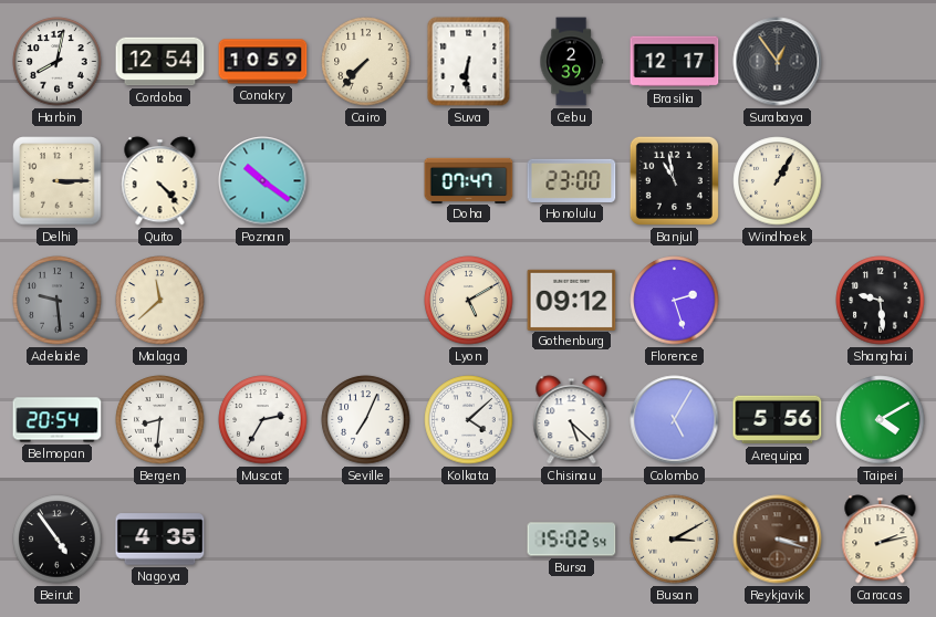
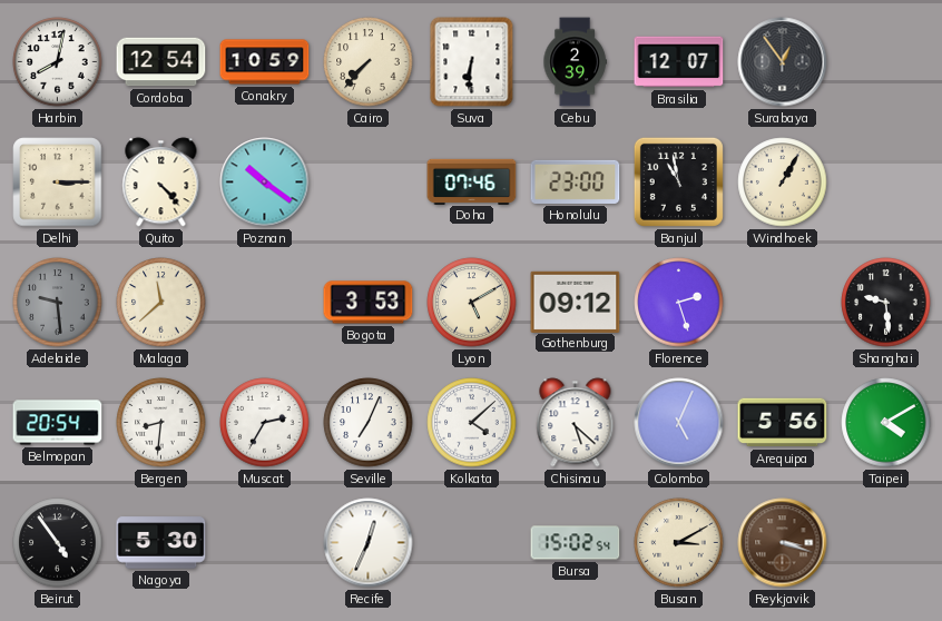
Brasilia: 12:17 -> 12:07
Doha: 07:47 -> 07:46
Bogota: none -> 3:53
Colombo: 5:05 -> 5:04
Nagoya: 4:35 -> 5:30
Recife: none -> 12:34
Caracas: 2:13 -> none
